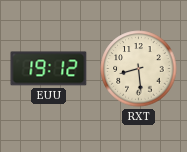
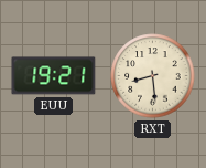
EUU: 19:12 -> 19:21
